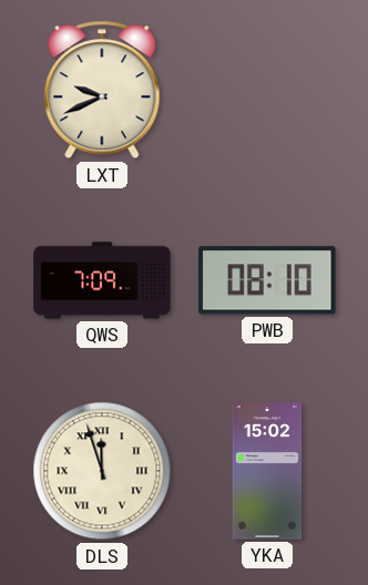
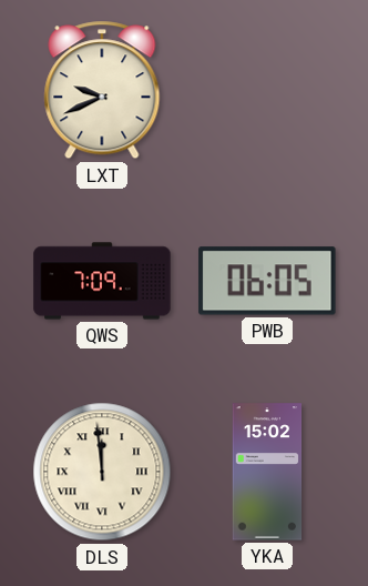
PWB: 08:10 -> 06:05
DLS: 11:57 -> 11:59
